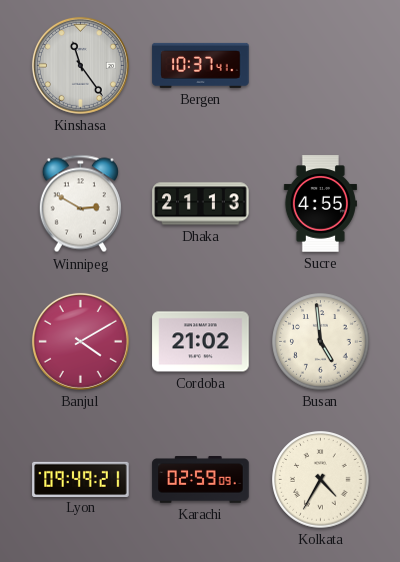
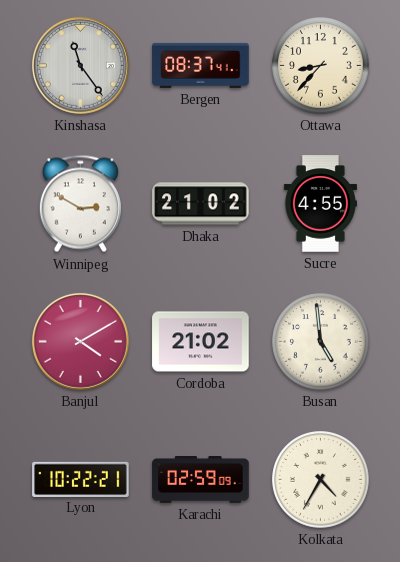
Bergen: 10:37 -> 08:37
Ottawa: none -> 8:37
Dhaka: 21:13 -> 21:02
Lyon: 09:49 -> 10:22
